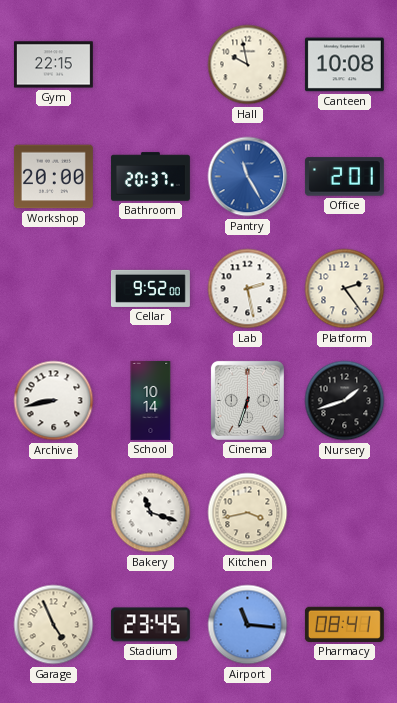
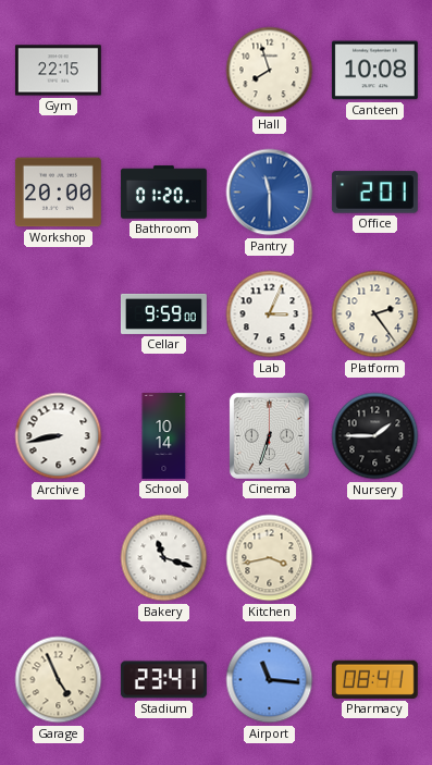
Hall: 9:58 -> 7:57
Bathroom: 20:37 -> 01:20
Pantry: 11:25 -> 11:30
Cellar: 9:52 -> 9:59
Lab: 2:28 -> 3:04
Nursery: 1:42 -> 1:45
Stadium: 23:45 -> 23:41
